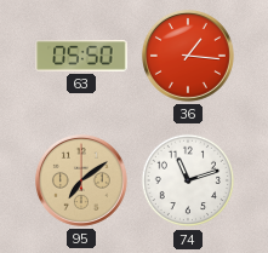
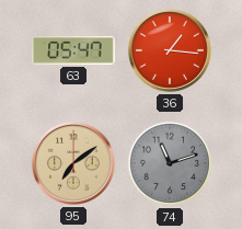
63: 05:50 -> 05:47
74 dial: white -> grey
